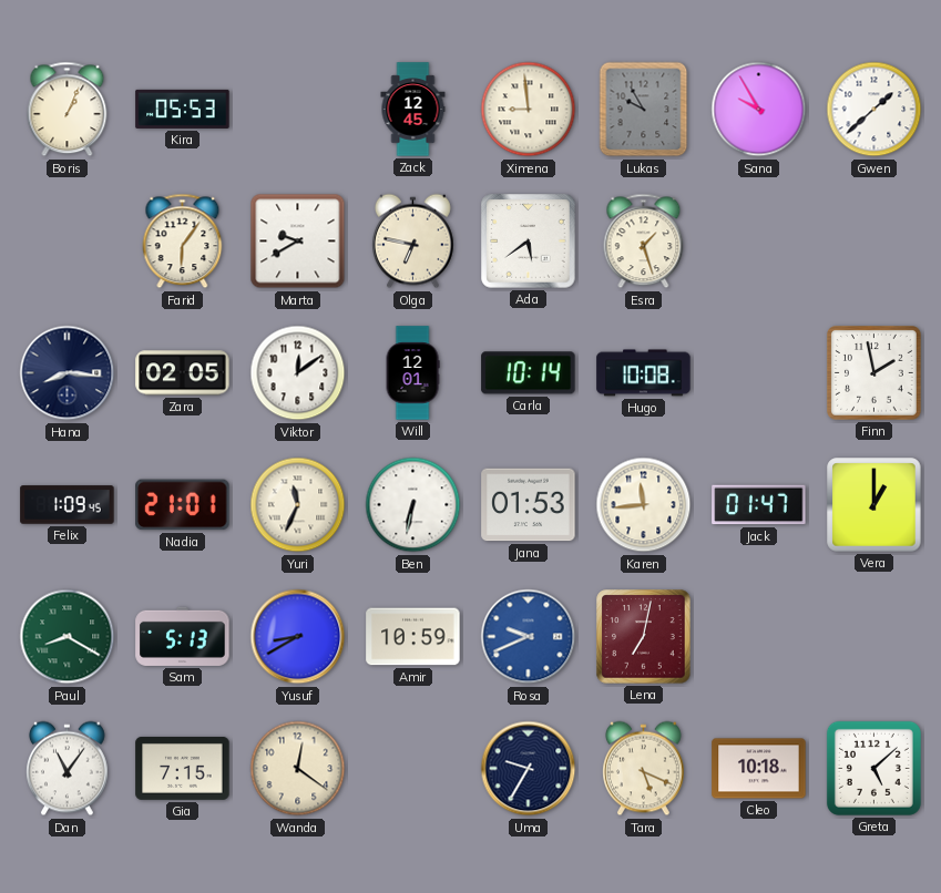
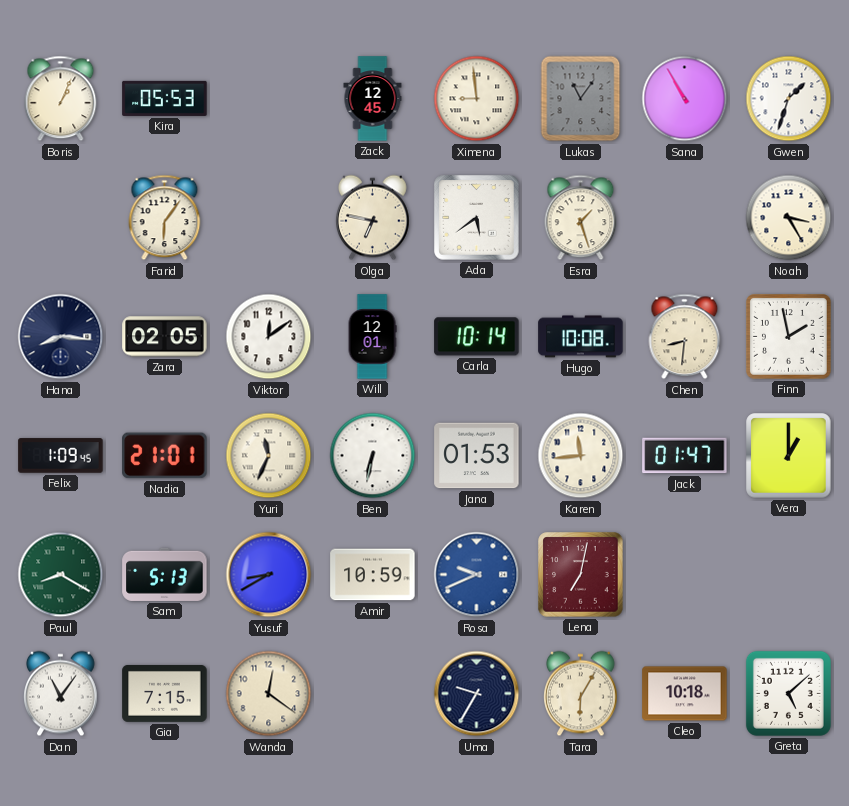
Lukas: 9:55 -> 11:06
Sana: 9:55 -> 10:55
Gwen: 1:38 -> 1:33
Marta: 9:40 -> none
Noah: none -> 3:25
Chen: none -> 8:31
Tara: 5:19 -> 6:05
